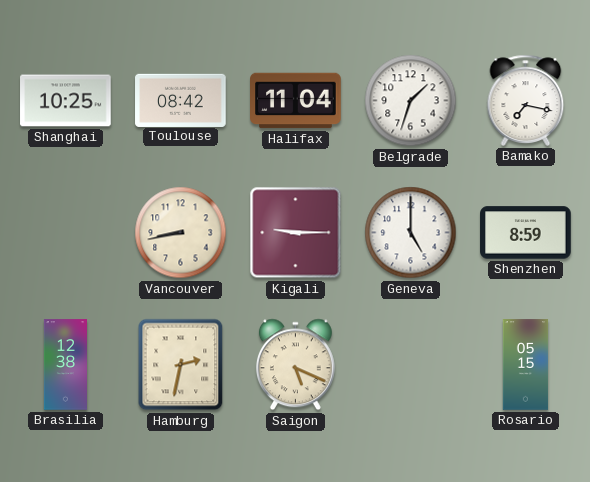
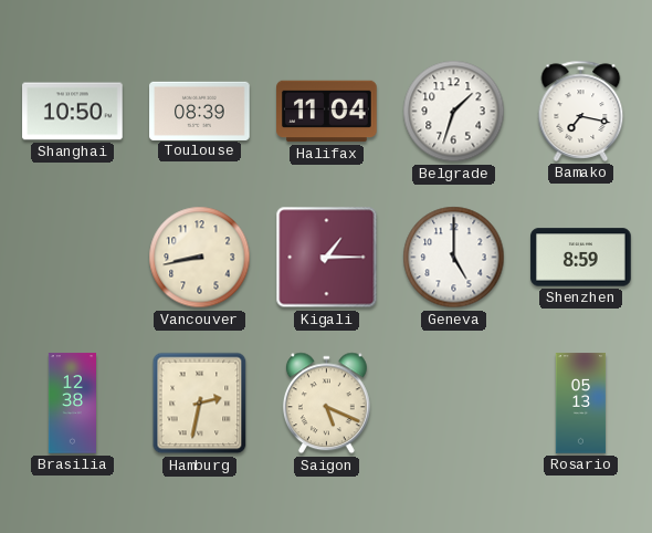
Shanghai: 10:25 -> 10:50
Toulouse: 08:42 -> 08:39
Kigali: 9:15 -> 1:15
Rosario: 05:15 -> 05:13
